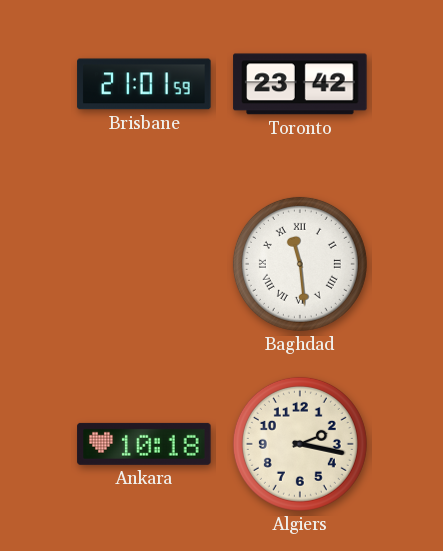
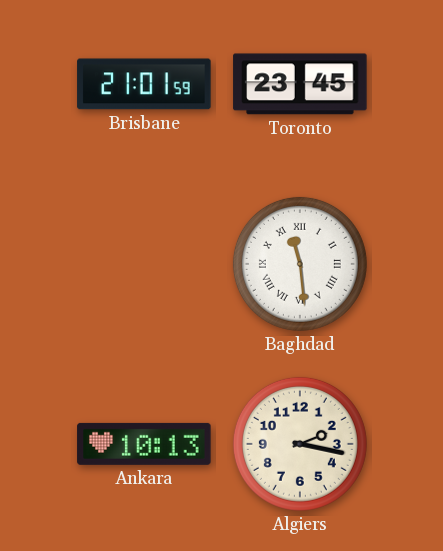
Toronto: 23:42 -> 23:45
Ankara: 10:18 -> 10:13
